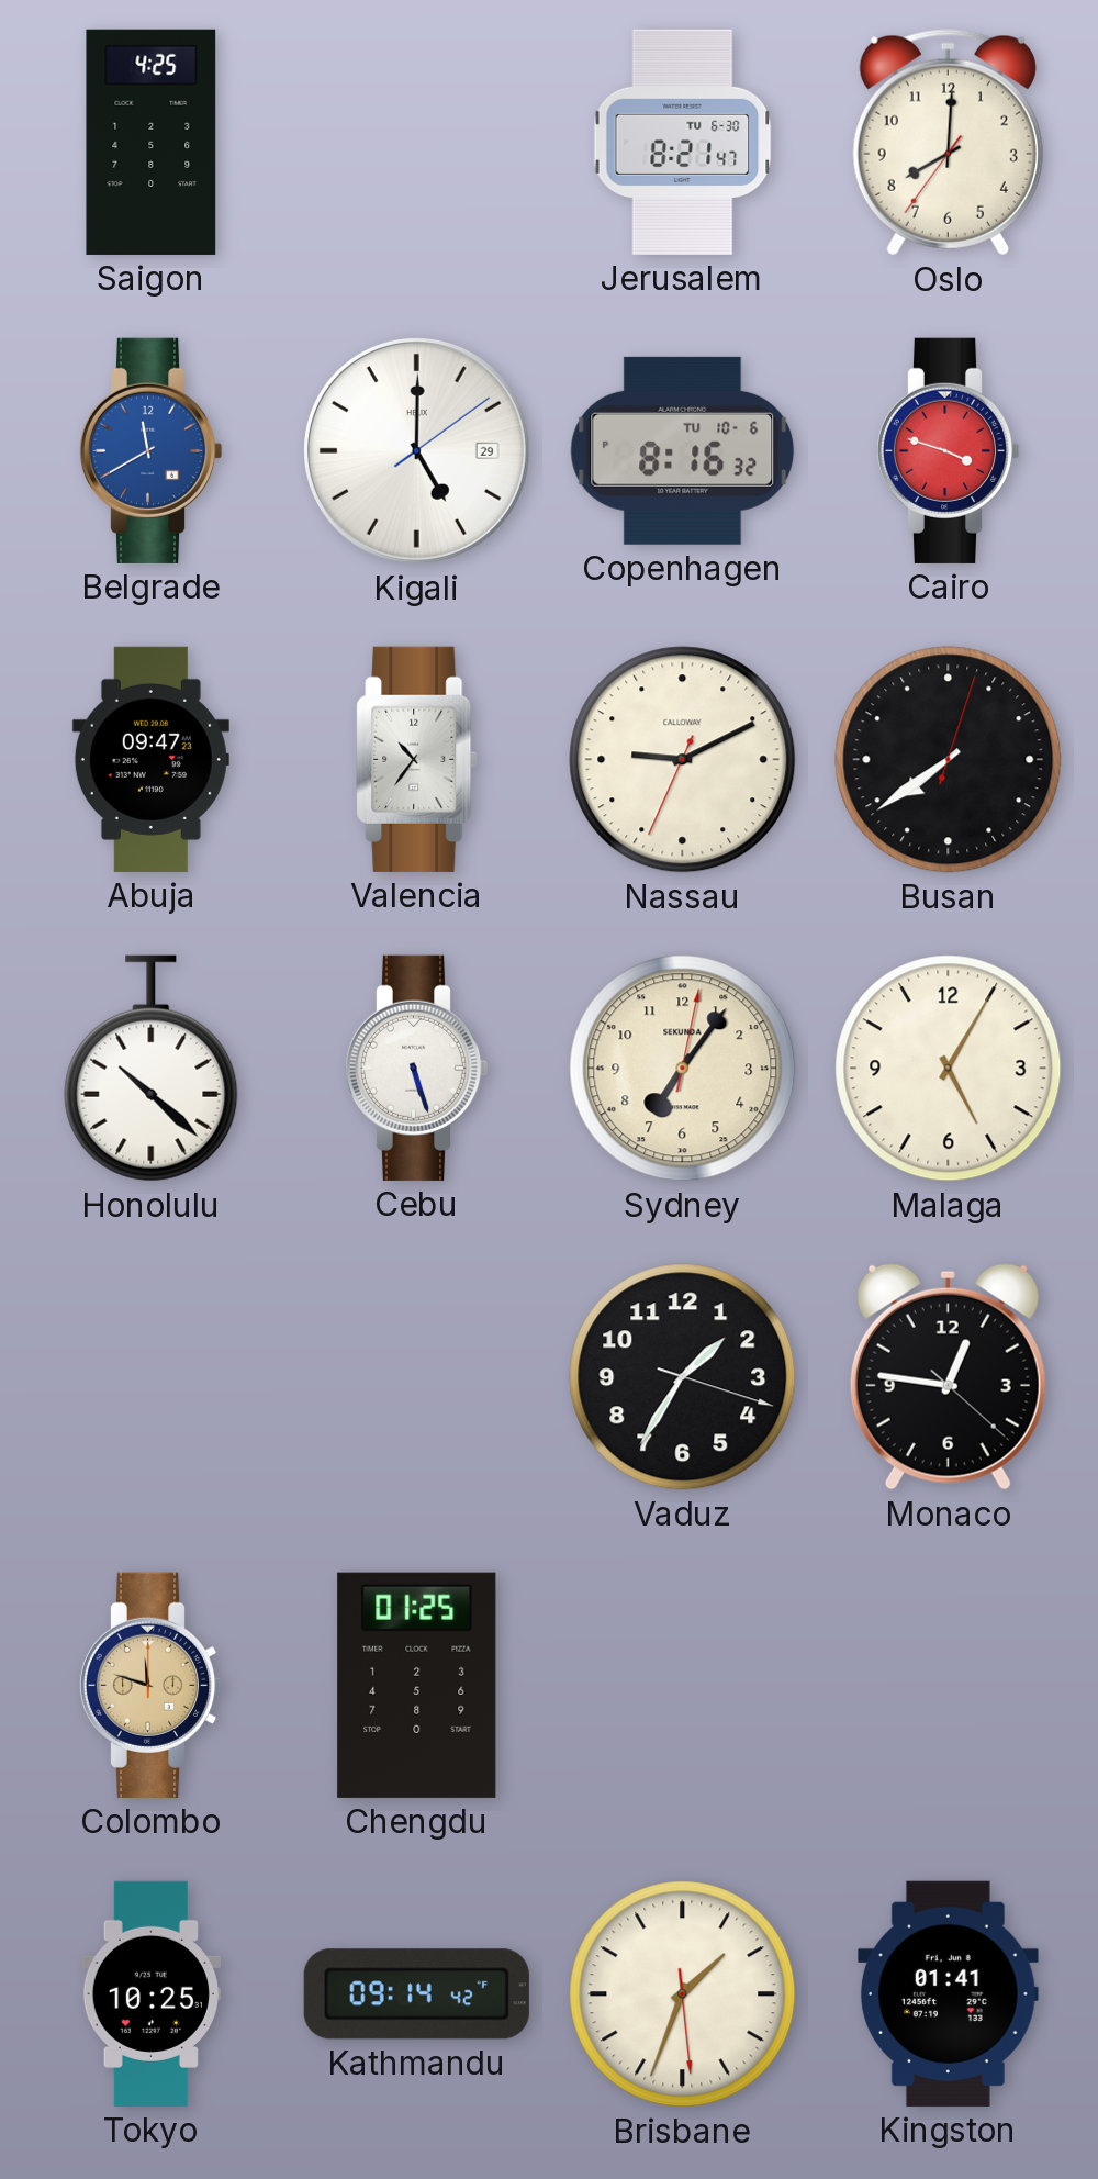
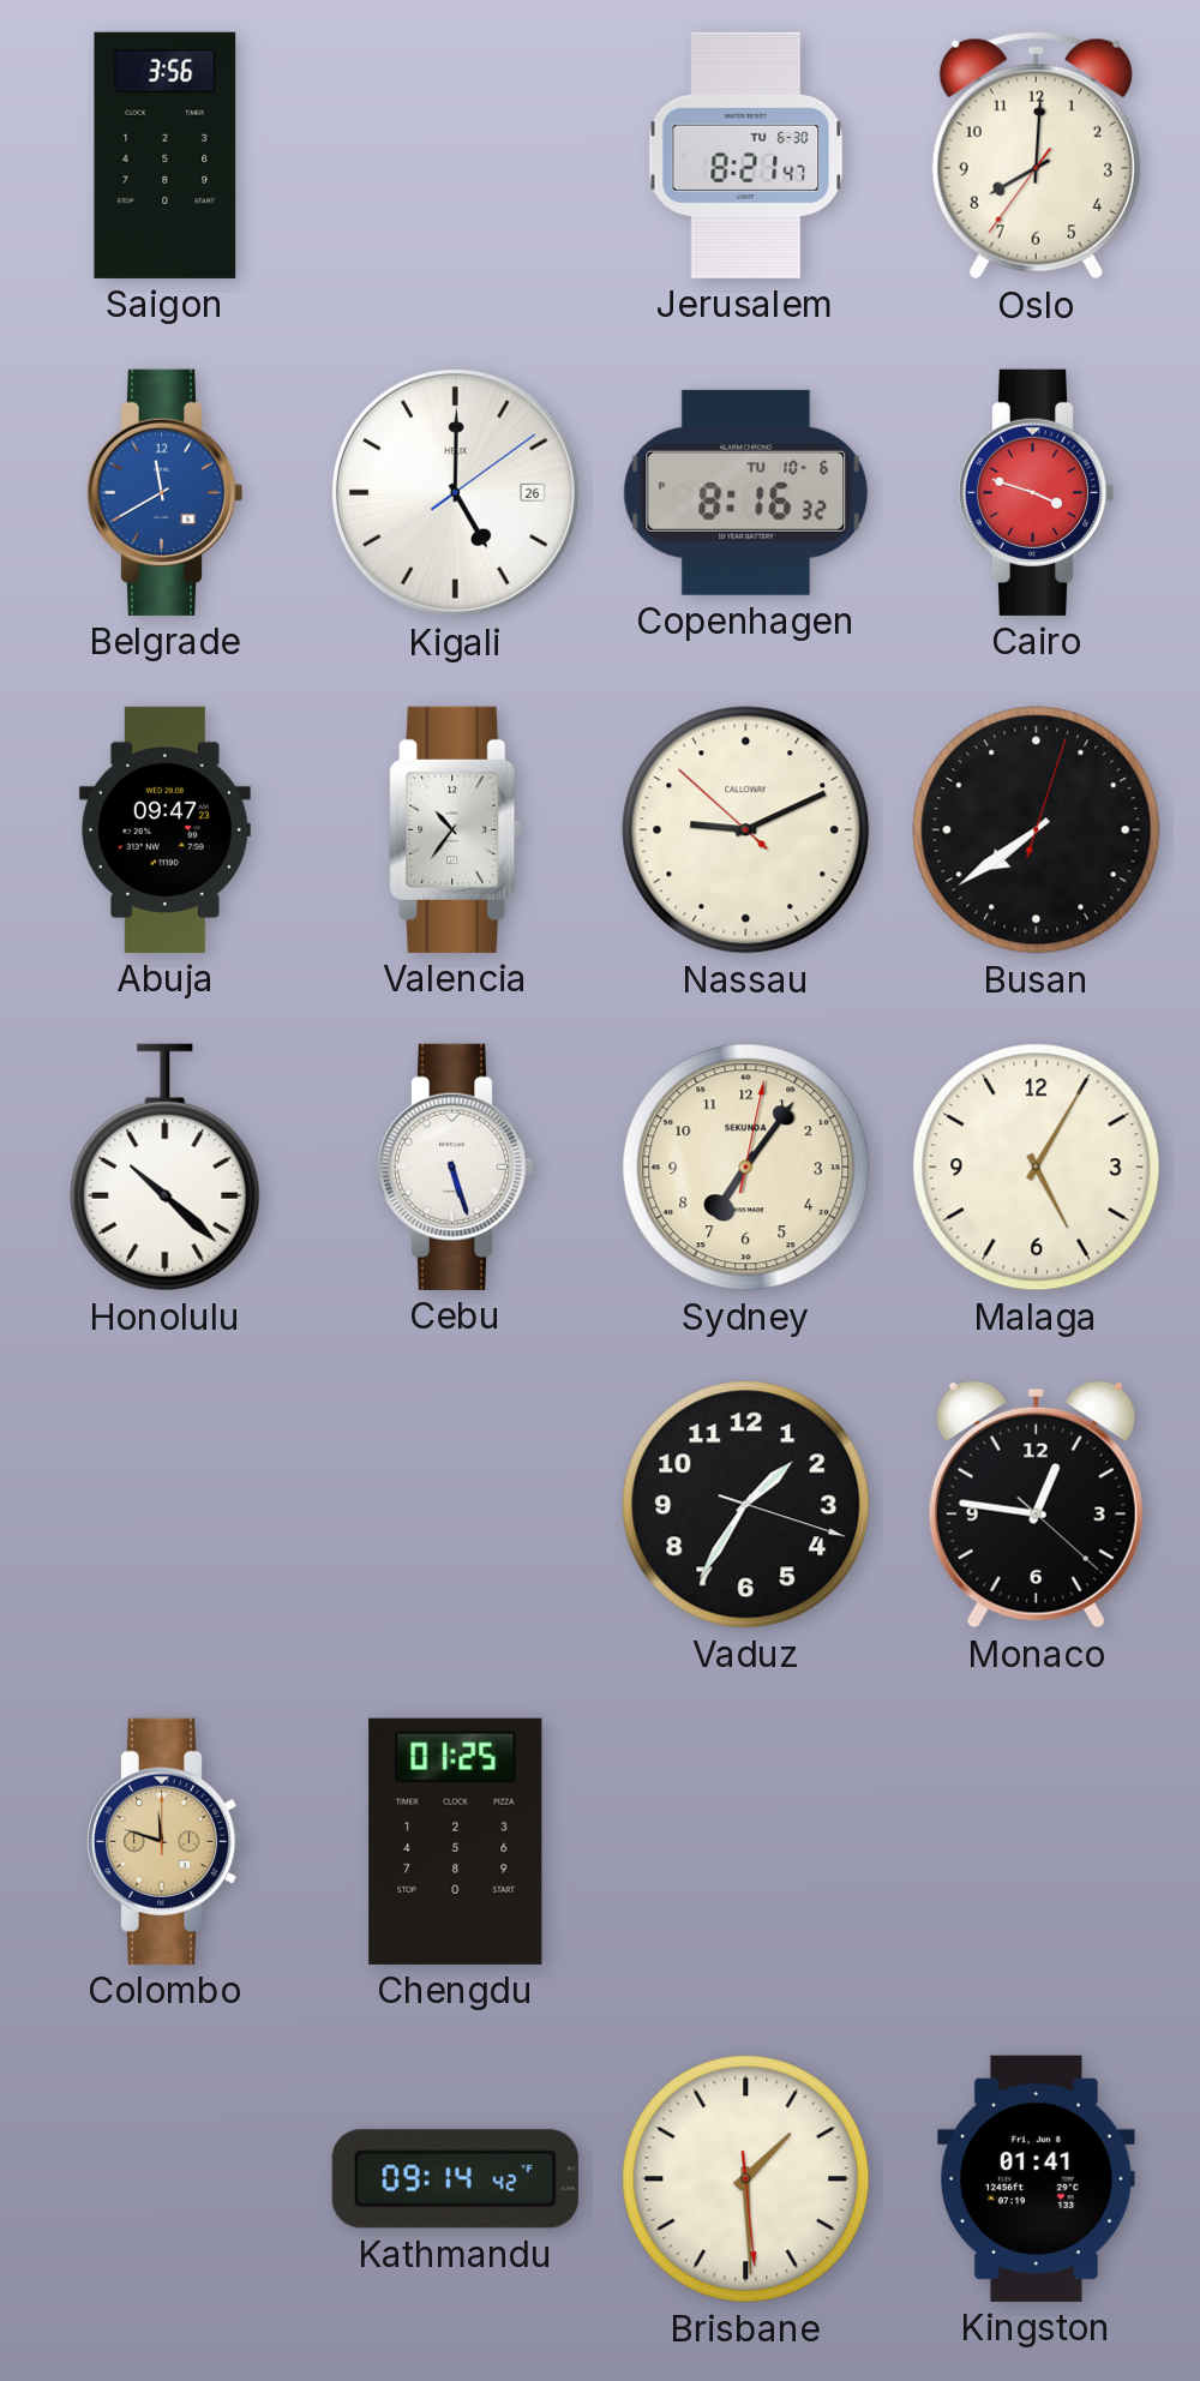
Saigon: 4:25 -> 3:56
Kigali date: 29 -> 26
Nassau: 9:10:34 -> 9:10:52
Tokyo: 10:25 -> none
Brisbane: 1:33 -> 1:29
